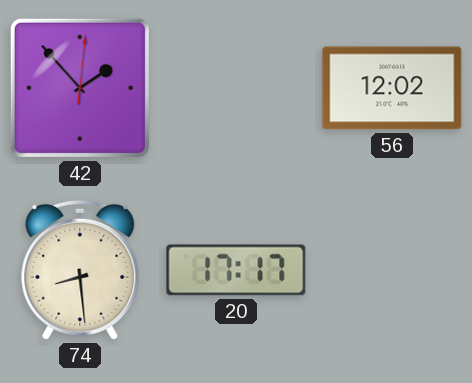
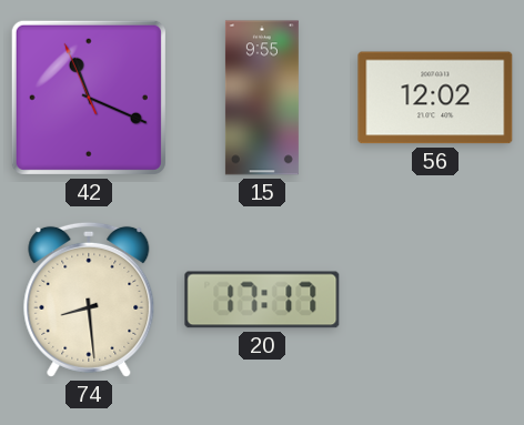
42: 1:53 -> 11:18
15: none -> 9:55
